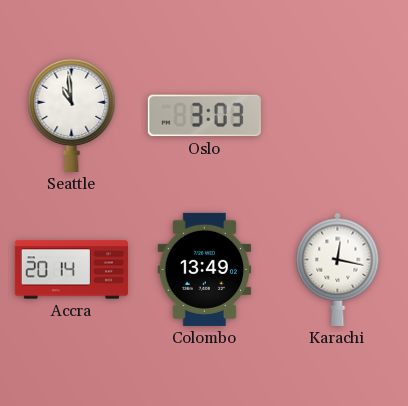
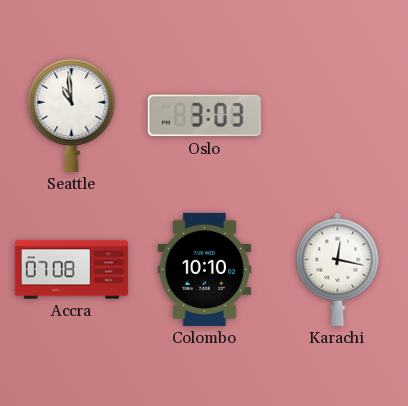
Accra: 20:14 -> 07:08
Colombo: 13:49 -> 10:10
